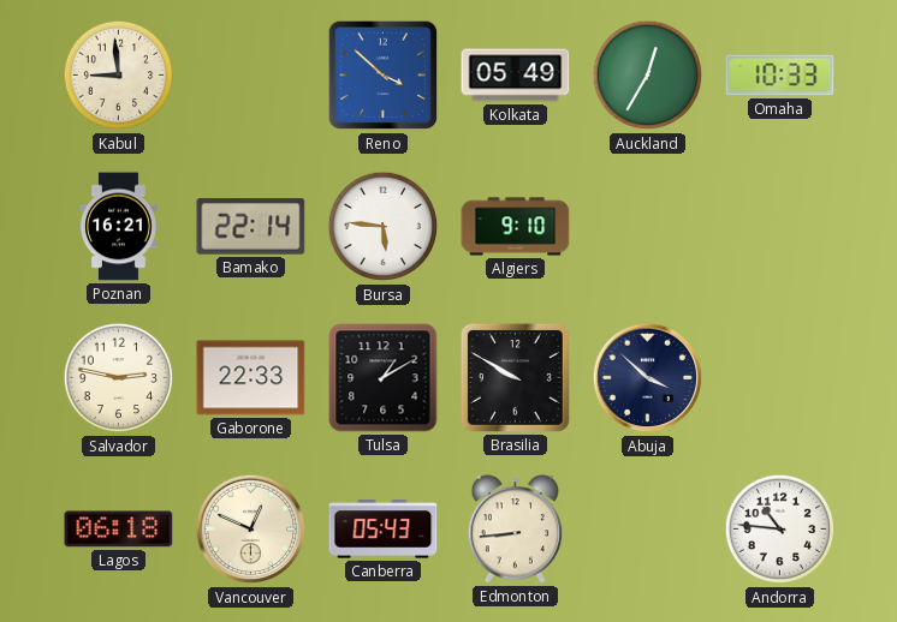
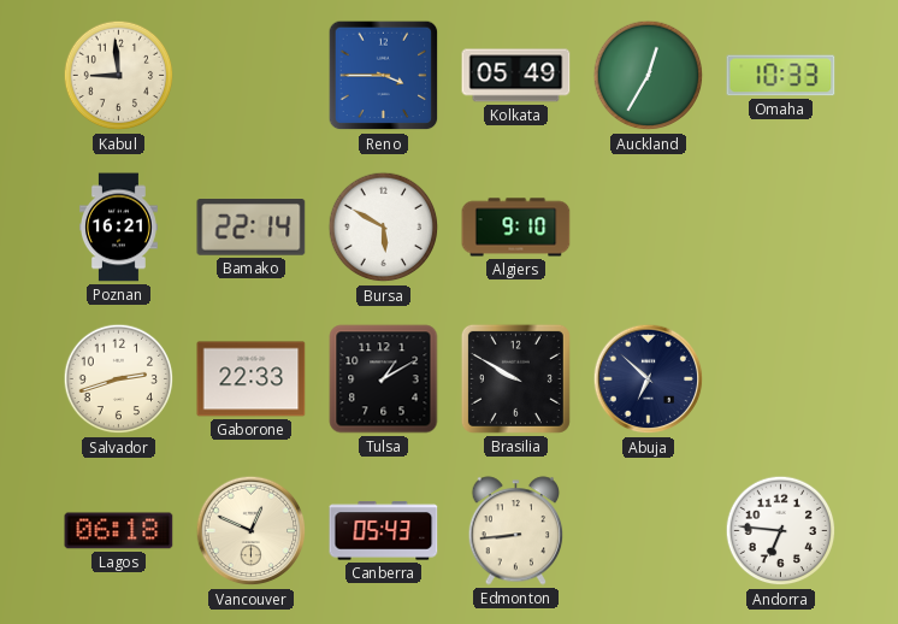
Reno: 3:52 -> 3:45
Bursa: 5:46 -> 5:50
Salvador: 2:47 -> 2:42
Abuja: 3:52 -> 6:52
Andorra: 10:46 -> 6:46
